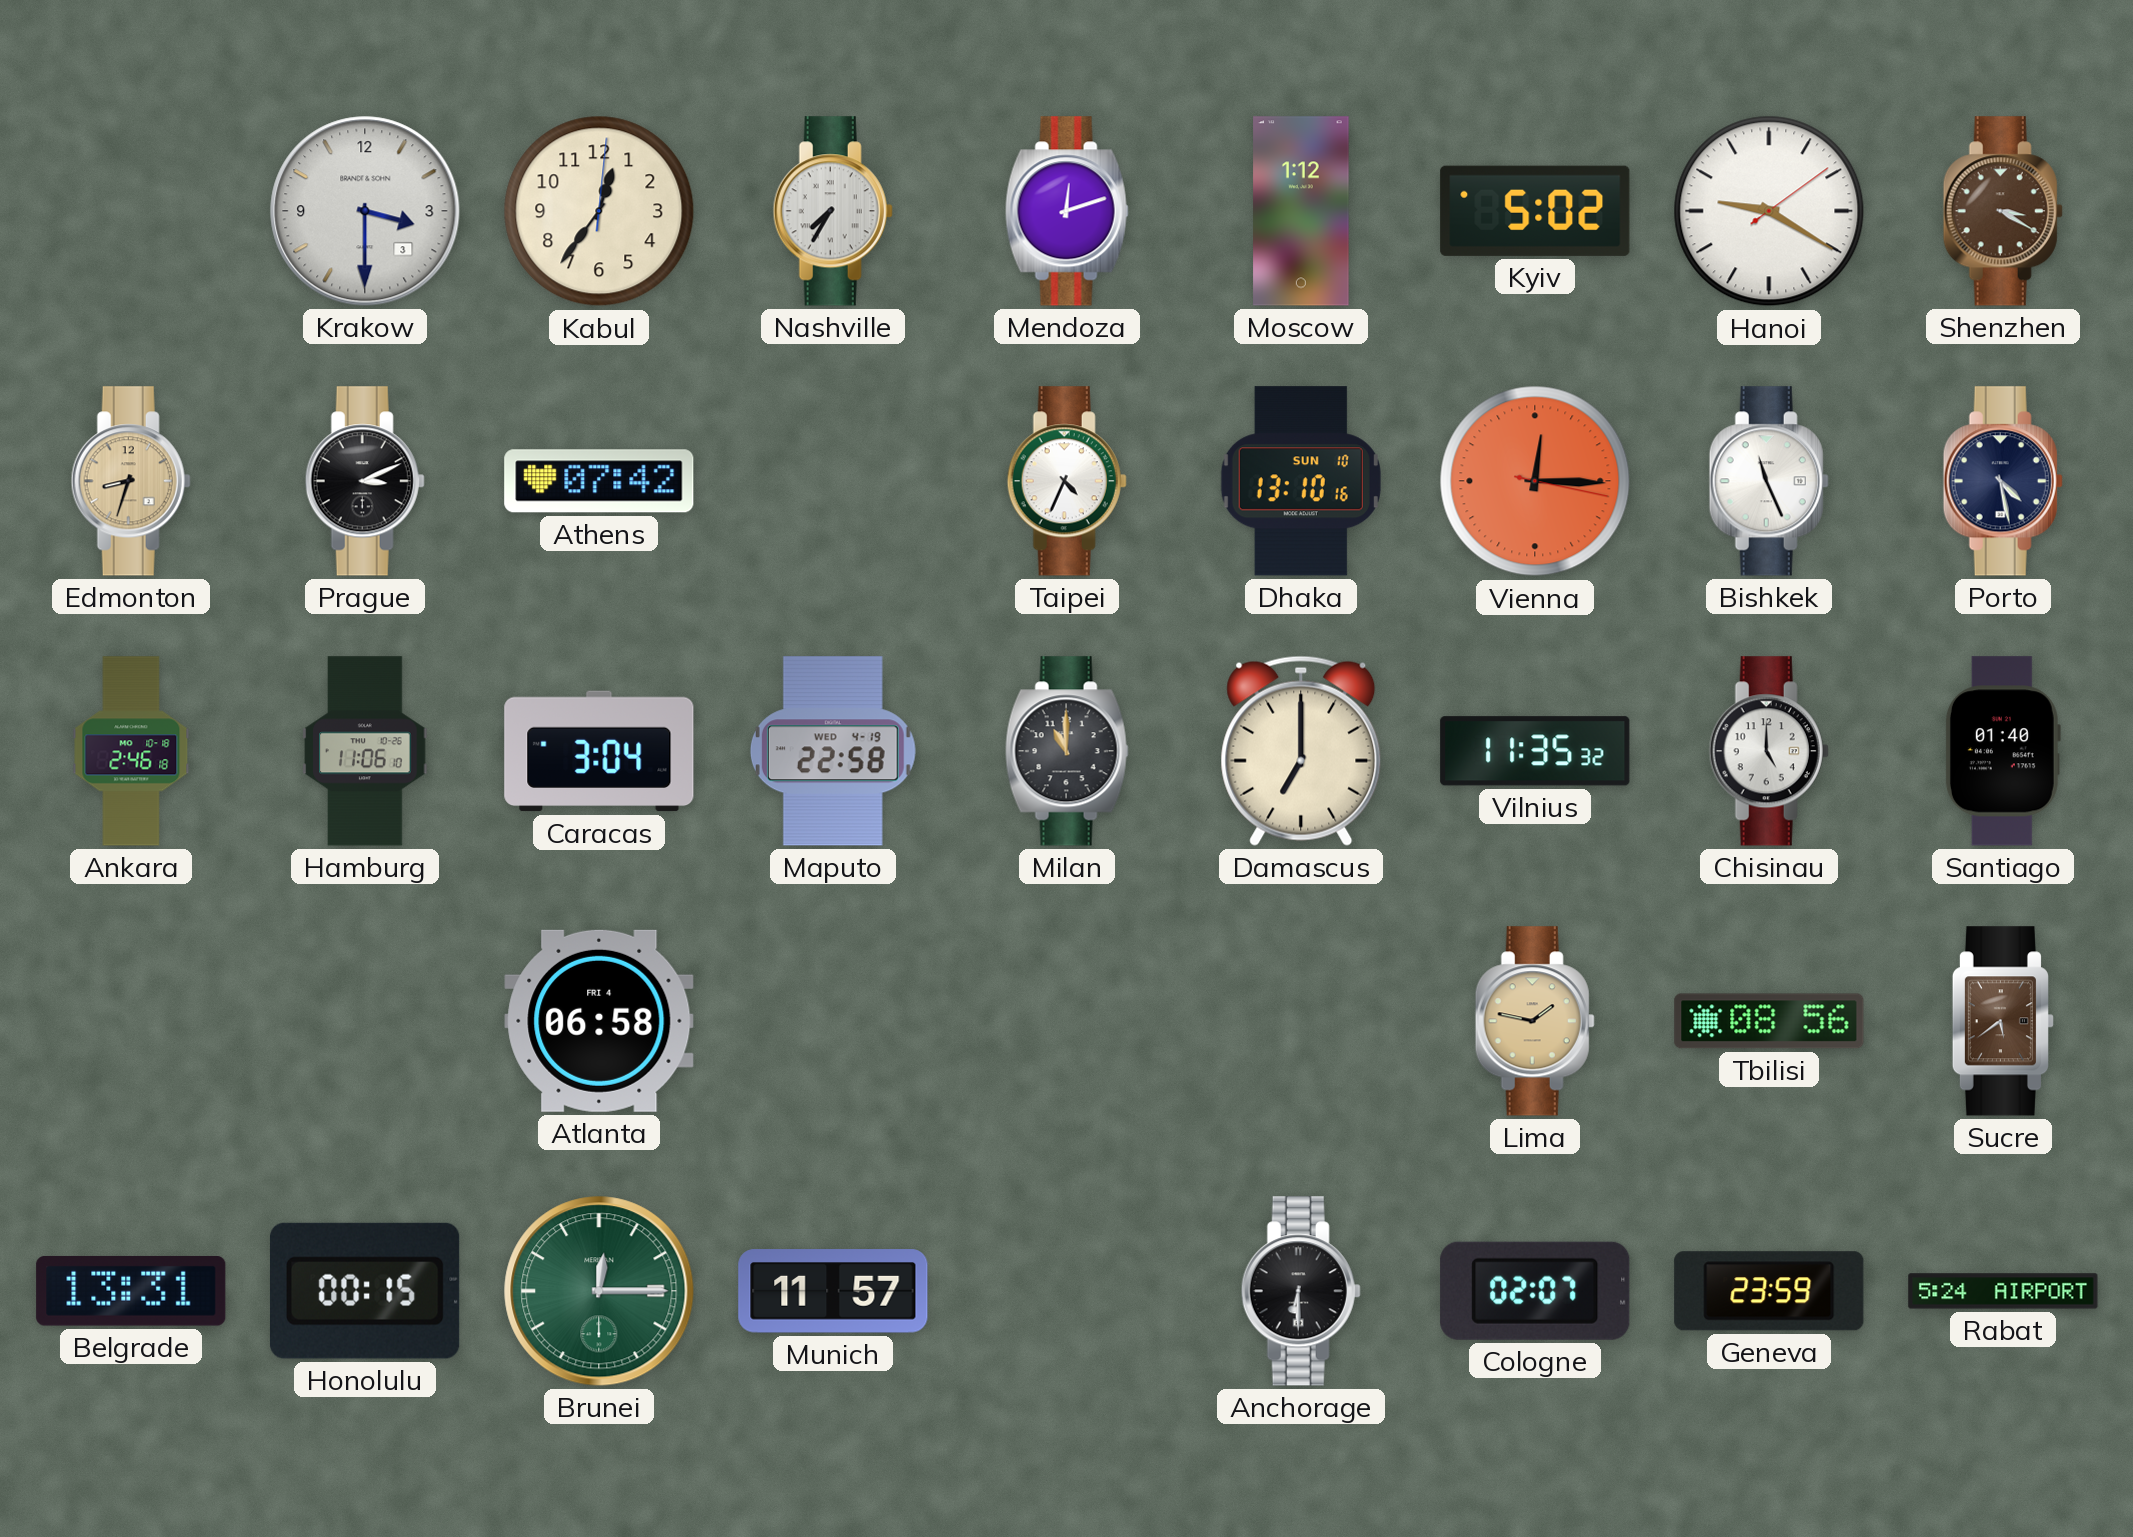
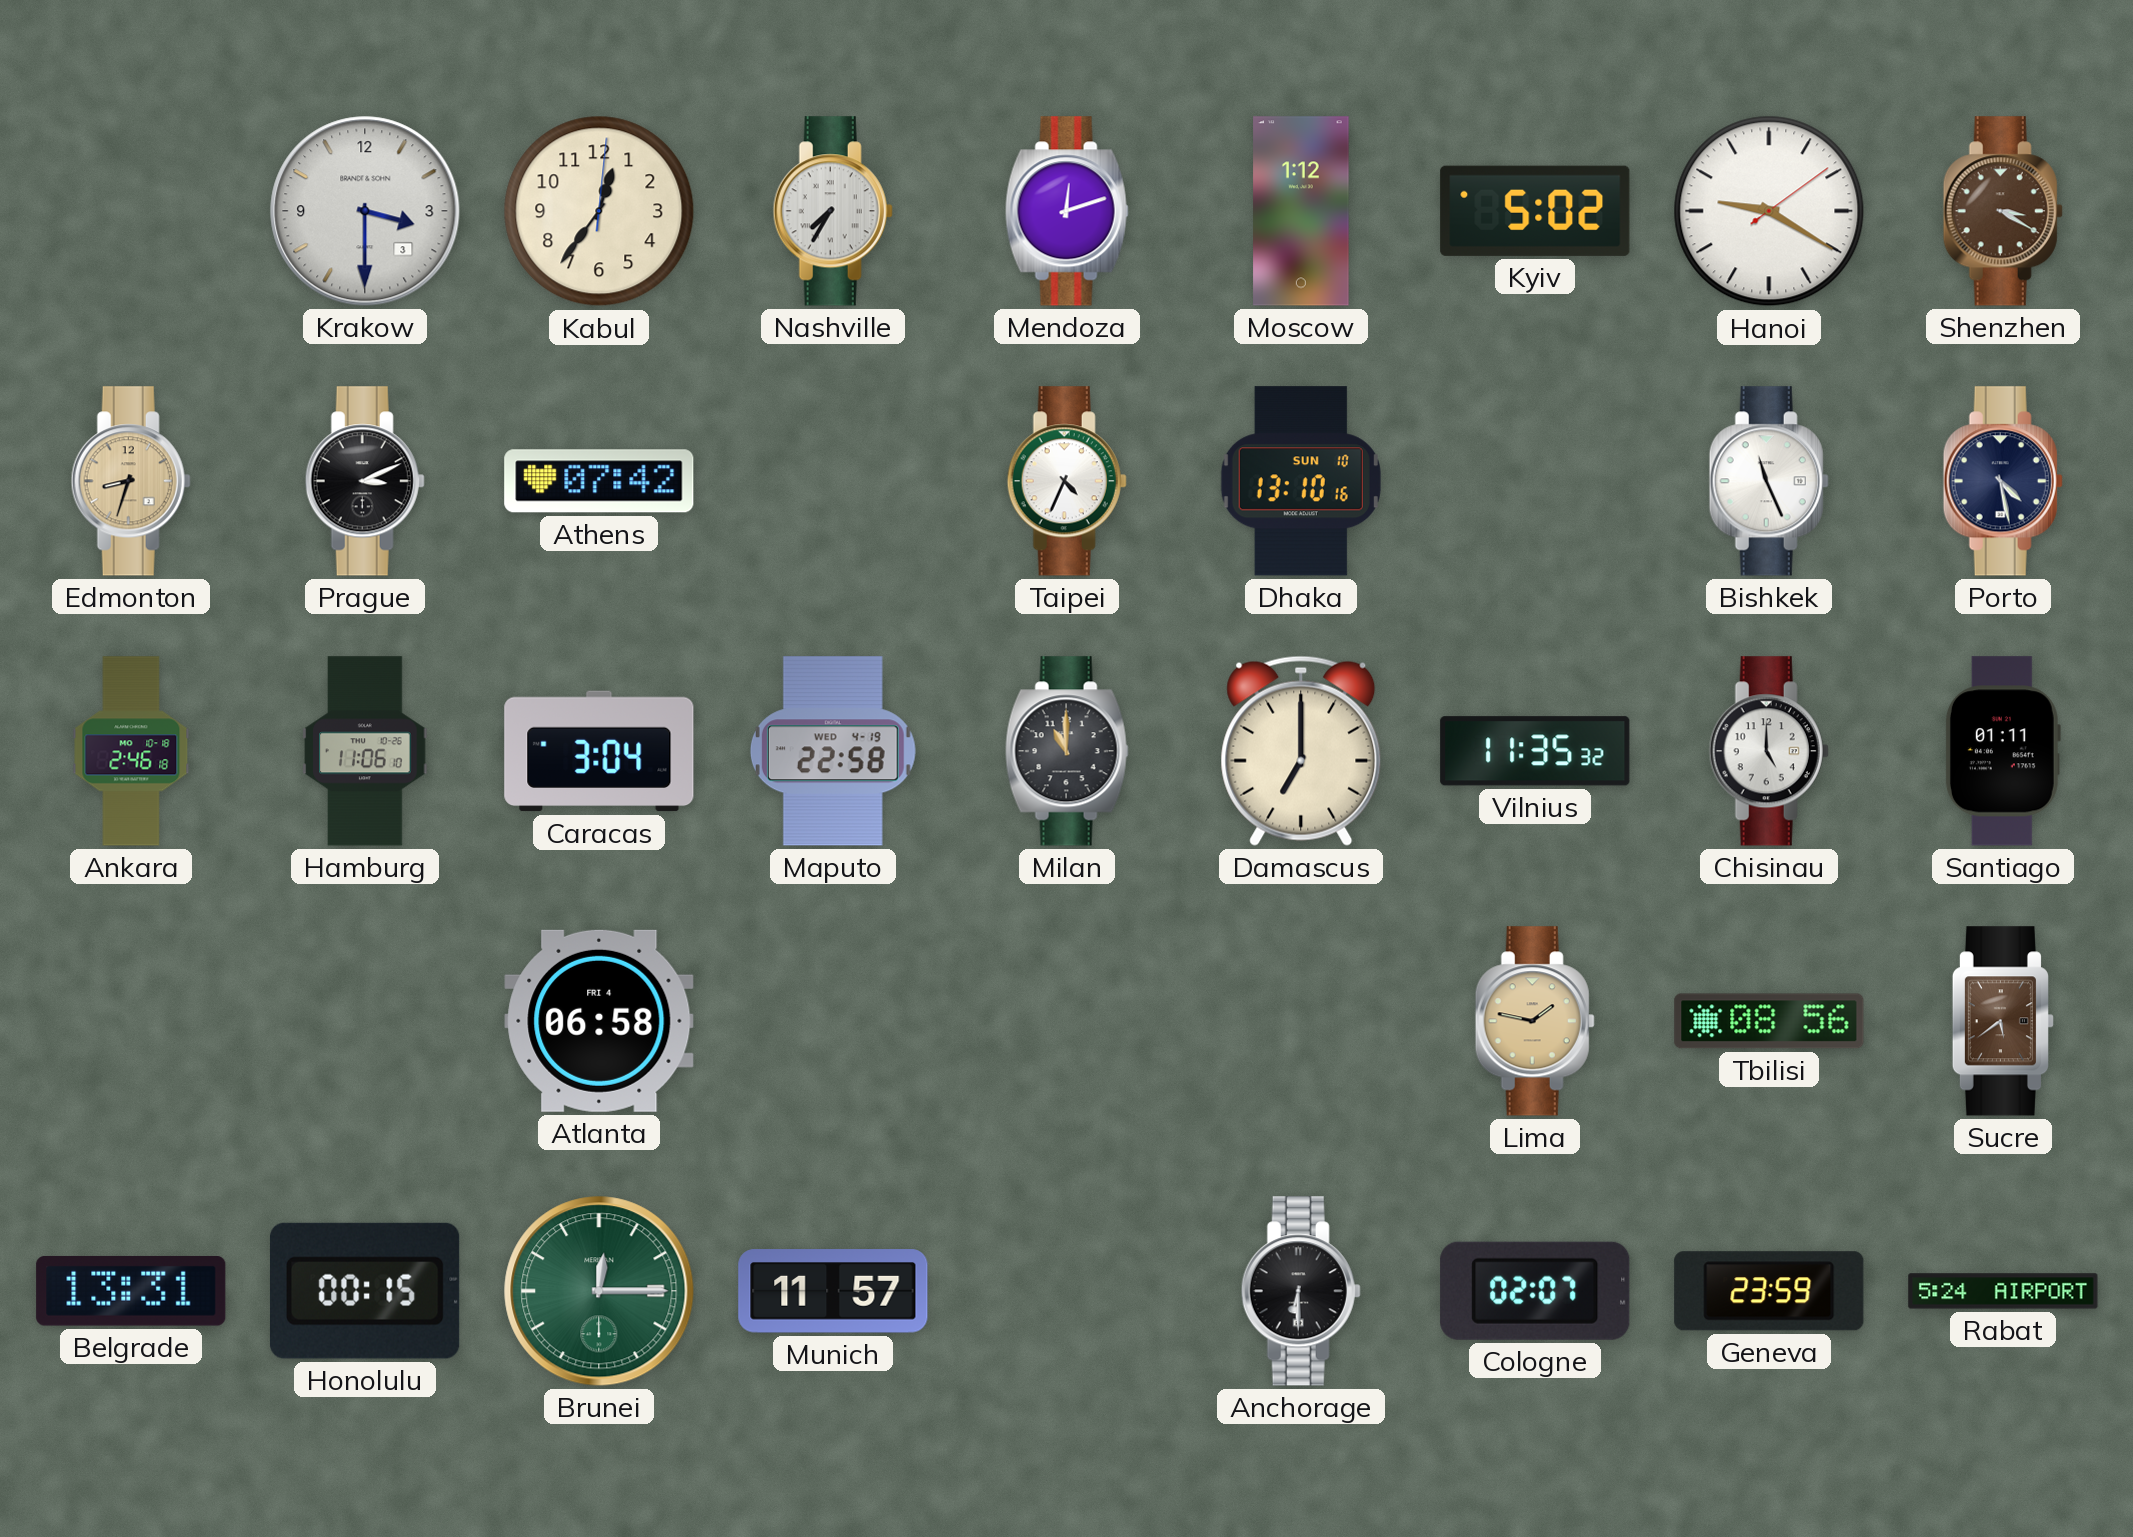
Vienna: 12:15 -> none
Santiago: 01:40 -> 01:11
